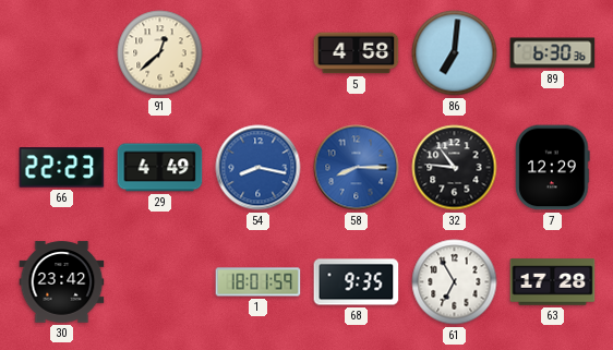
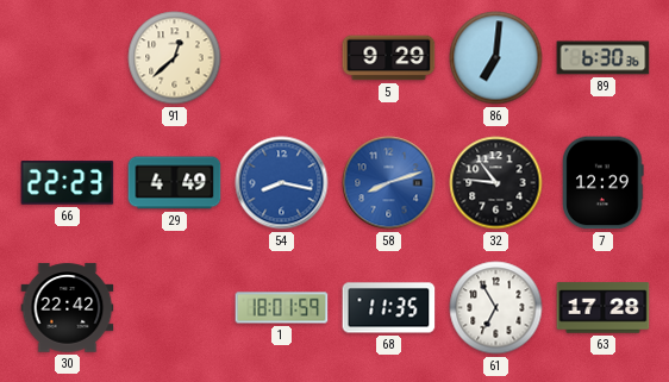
5: 4:58 -> 9:29
58: 8:15 -> 8:12
30: 23:42 -> 22:42
68: 9:35 -> 11:35
